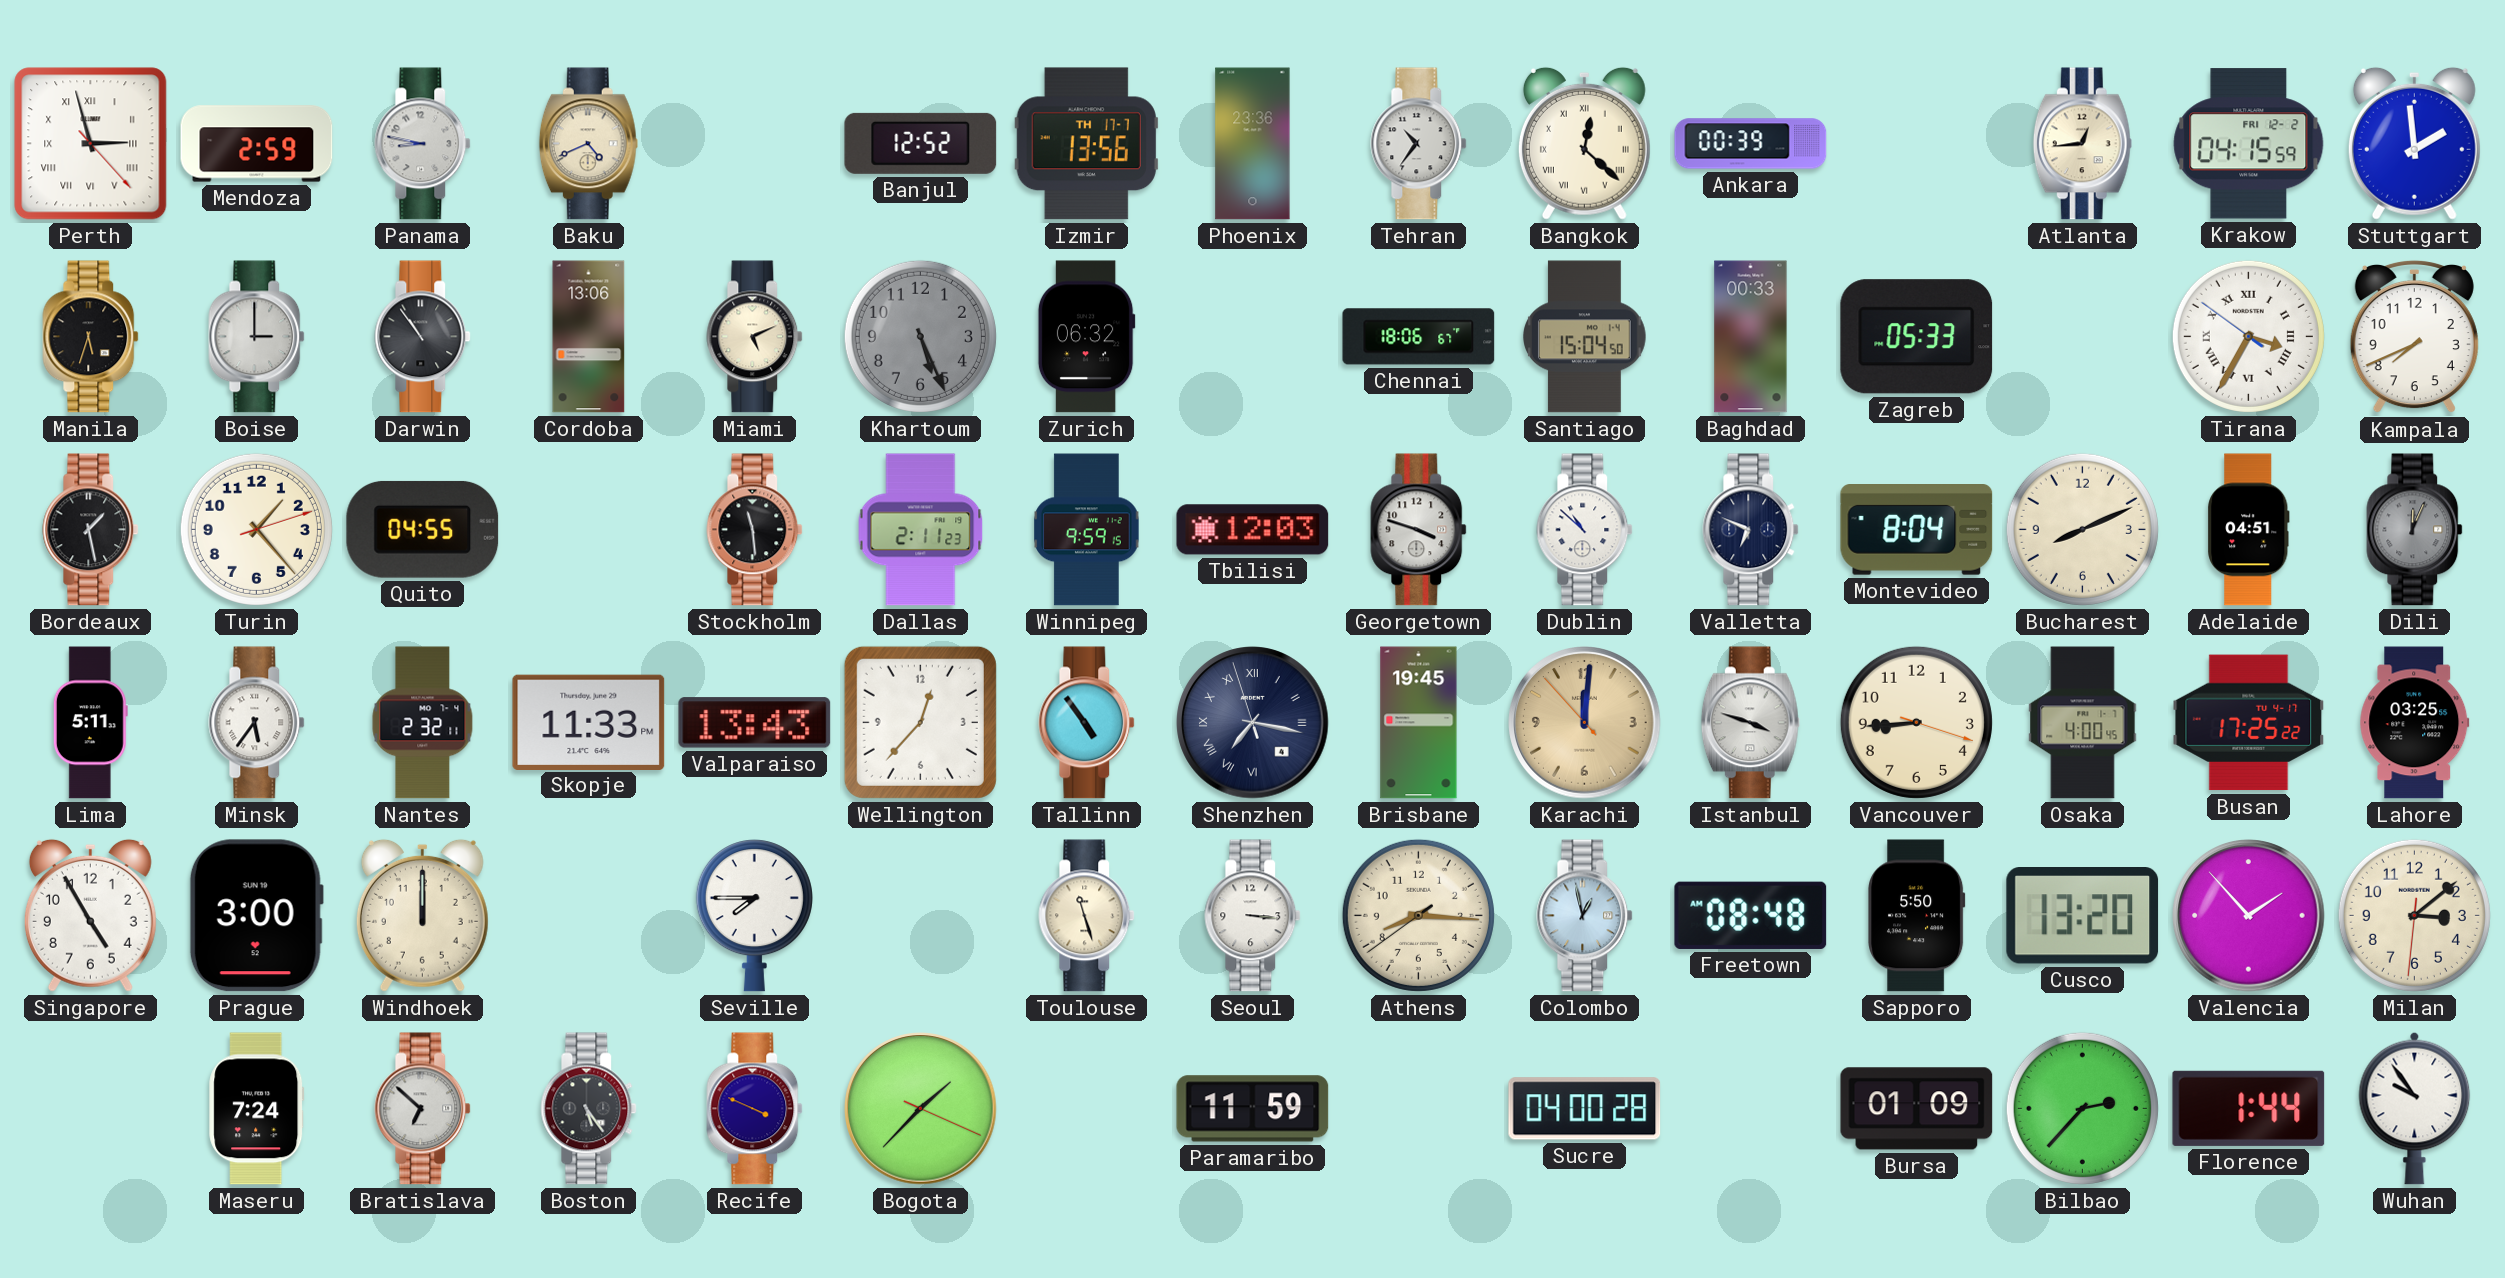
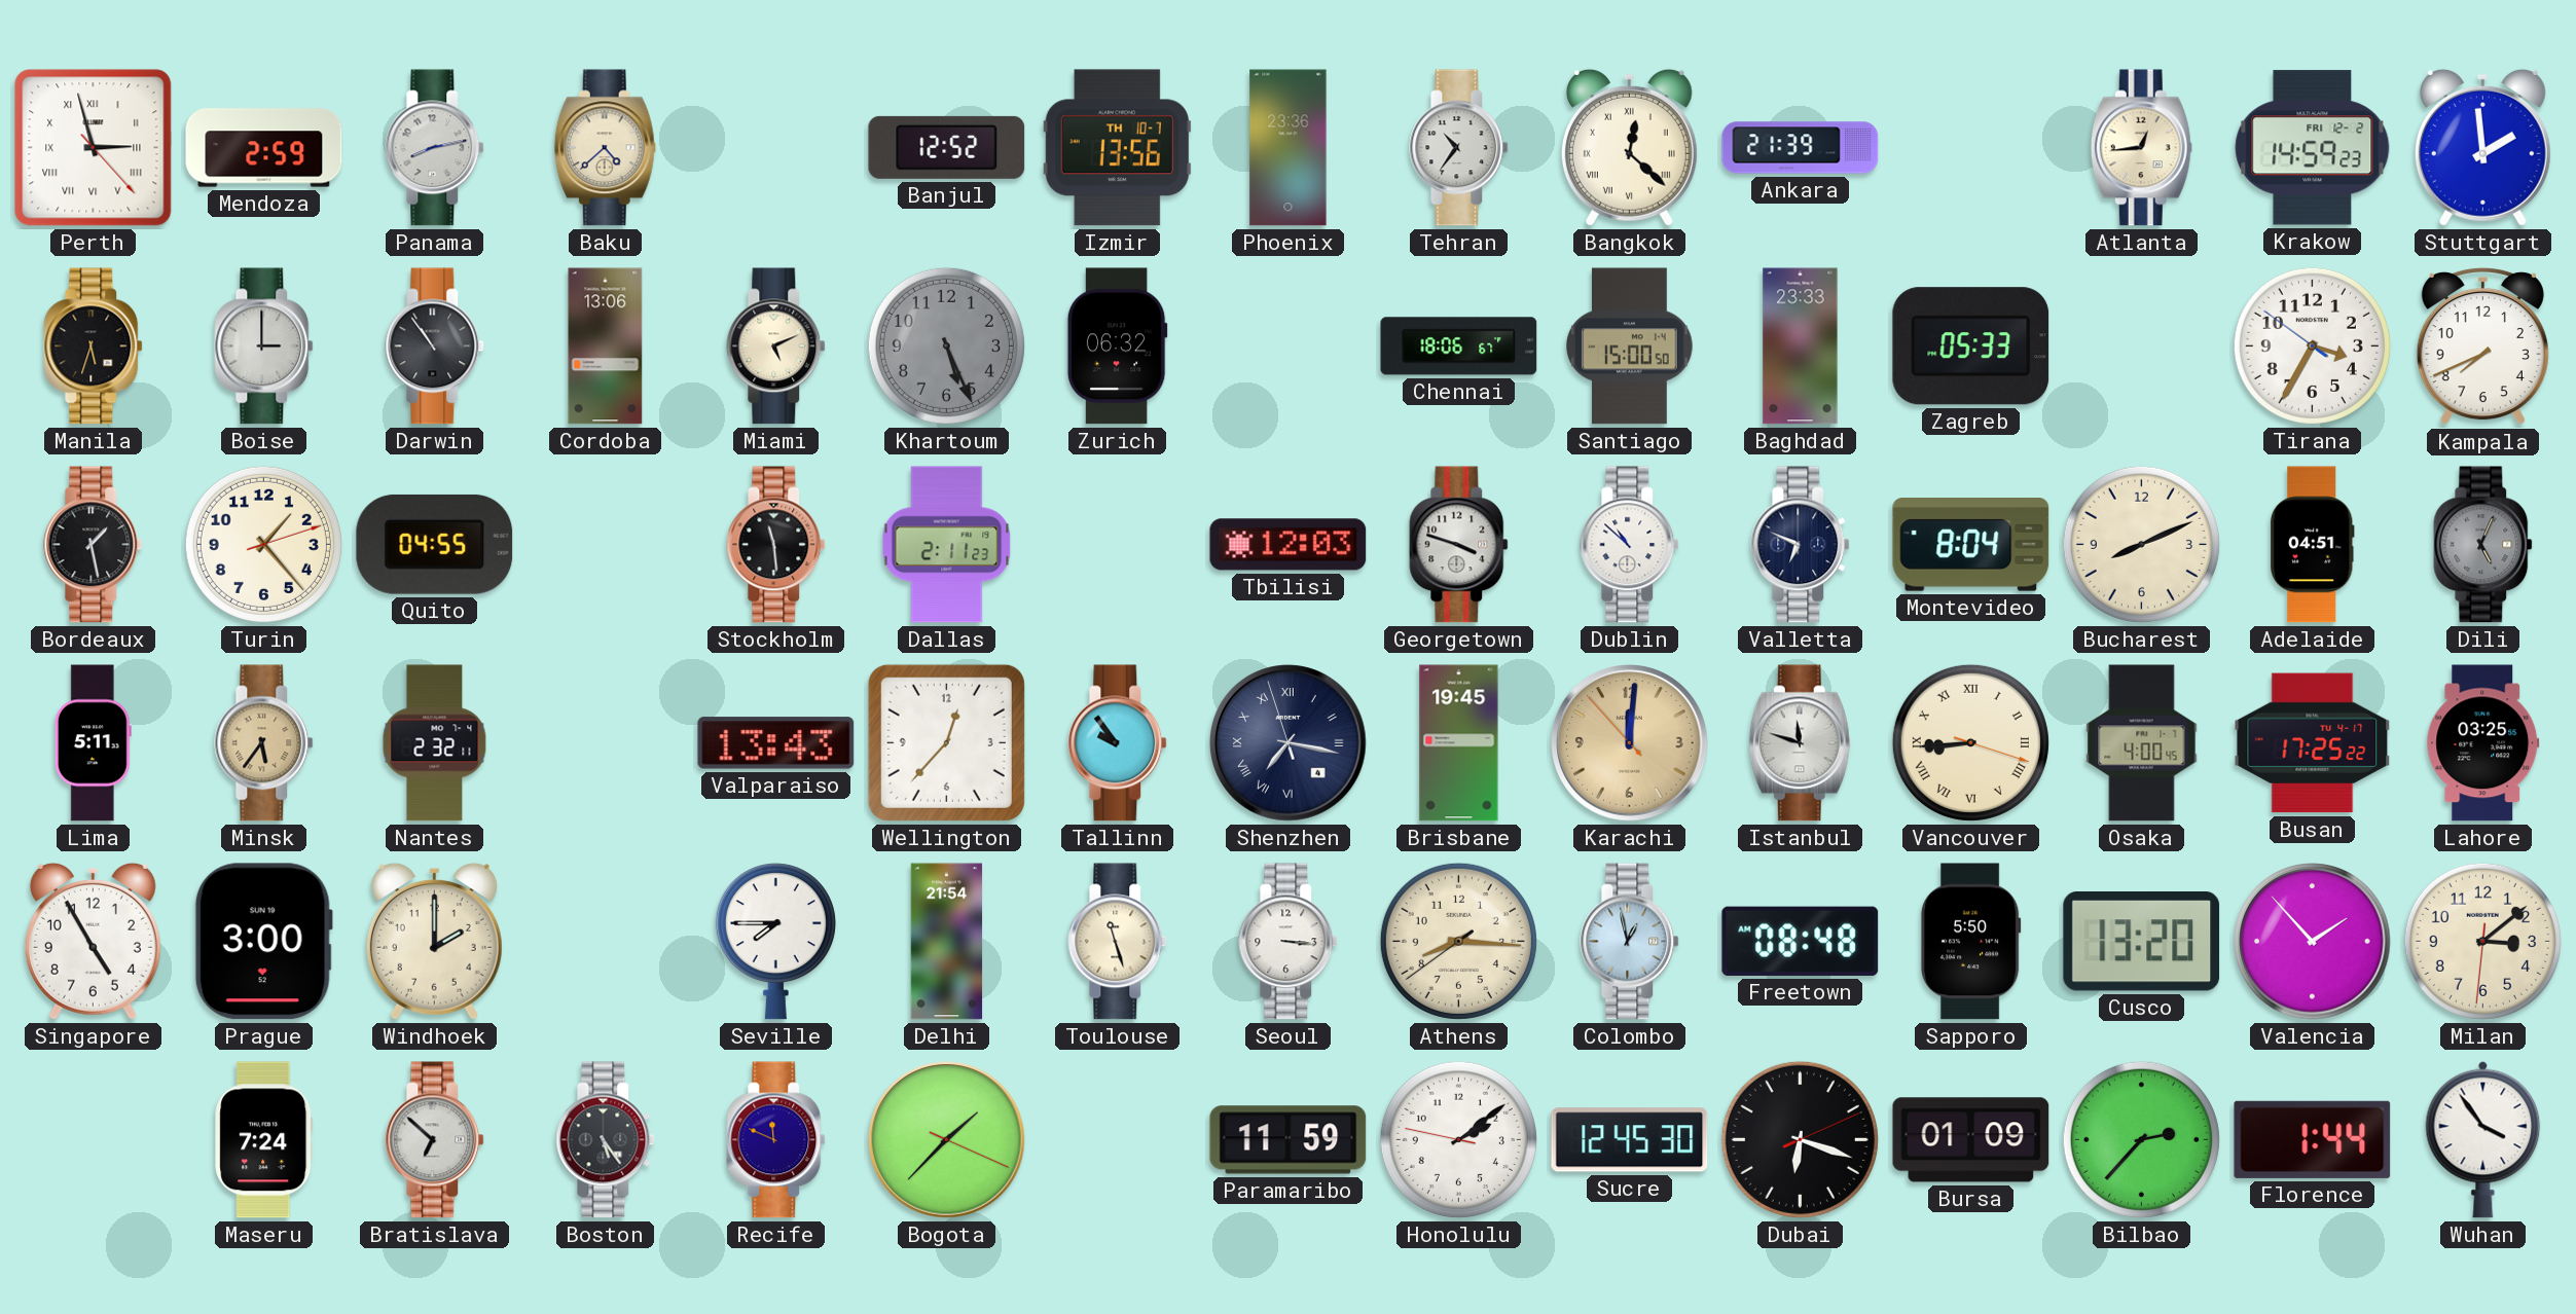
Panama: 8:47 -> 8:13
Baku: 4:41 -> 4:38
Izmir date: TH 17-7 -> TH 10-7
Ankara: 00:39 -> 21:39
Krakow: 04:15 -> 14:59
Santiago: 15:04 -> 15:00
Baghdad: 00:33 -> 23:33
Tirana numerals: Roman -> Arabic
Winnipeg: 9:59 -> none
Dili: 12:04 -> 5:04
Minsk dial: white -> champagne
Skopje: 11:33 -> none
Tallinn: 4:54 -> 9:54
Istanbul: 3:48 -> 11:48
Vancouver numerals: Arabic -> Roman
Windhoek: 12:00 -> 2:00
Delhi: none -> 21:54
Recife: 3:49 -> 11:49
Honolulu: none -> 2:08
Sucre: 04:00 -> 12:45
Dubai: none -> 6:18
Wuhan: 9:54 -> 3:54
